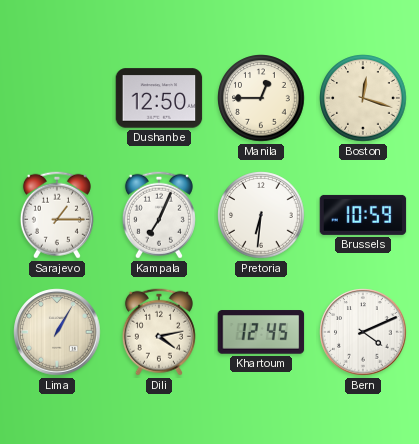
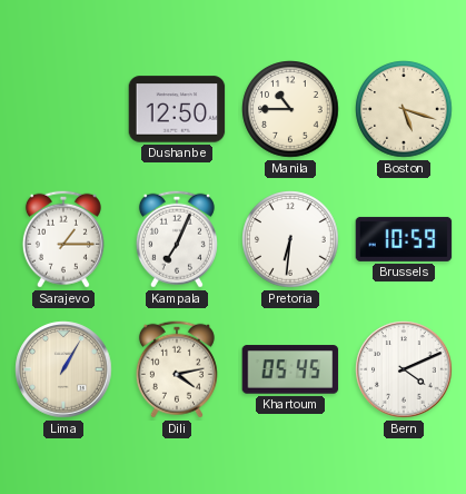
Manila: 12:45 -> 10:45
Boston: 12:18 -> 5:18
Khartoum: 12:45 -> 05:45
